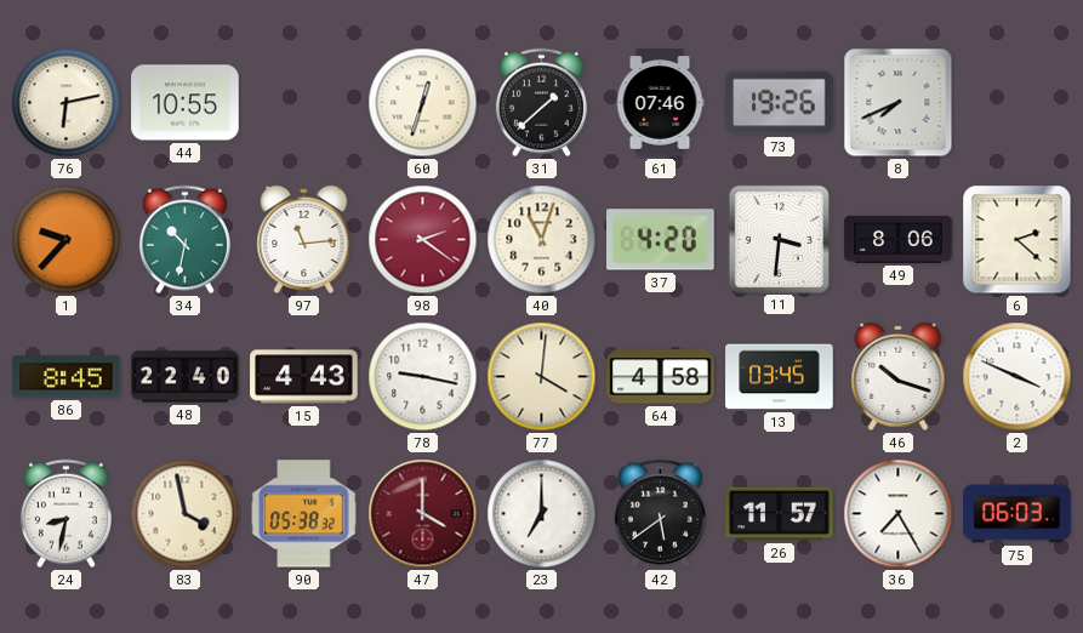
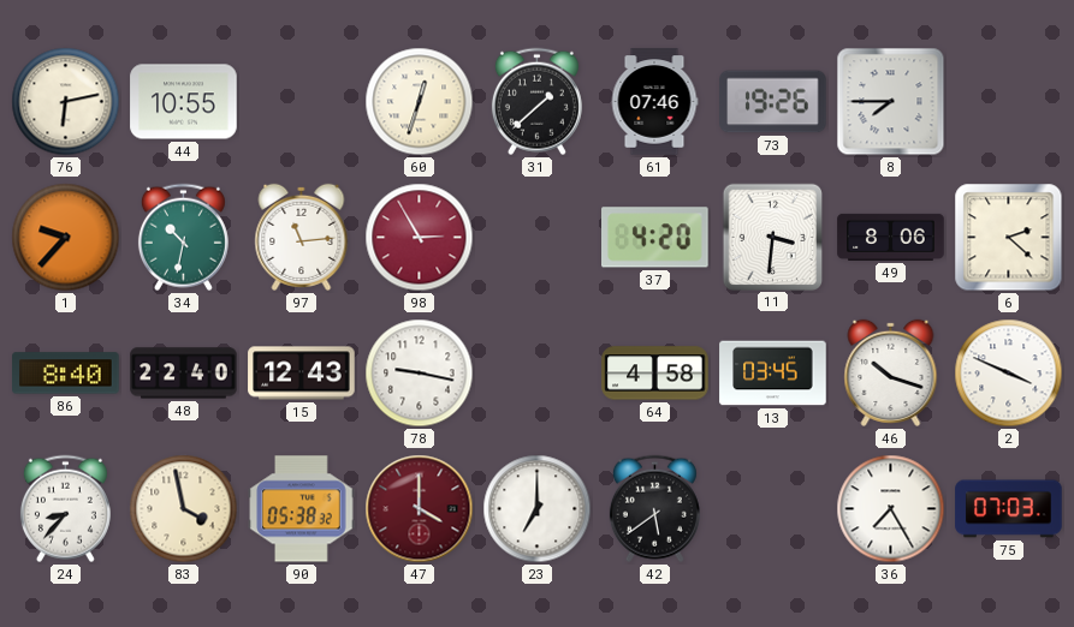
8: 7:41 -> 7:45
98: 2:21 -> 2:55
40: 11:03 -> none
86: 8:45 -> 8:40
15: 4:43 -> 12:43
77: 4:01 -> none
24: 8:32 -> 8:37
26: 11:57 -> none
75: 06:03 -> 07:03
